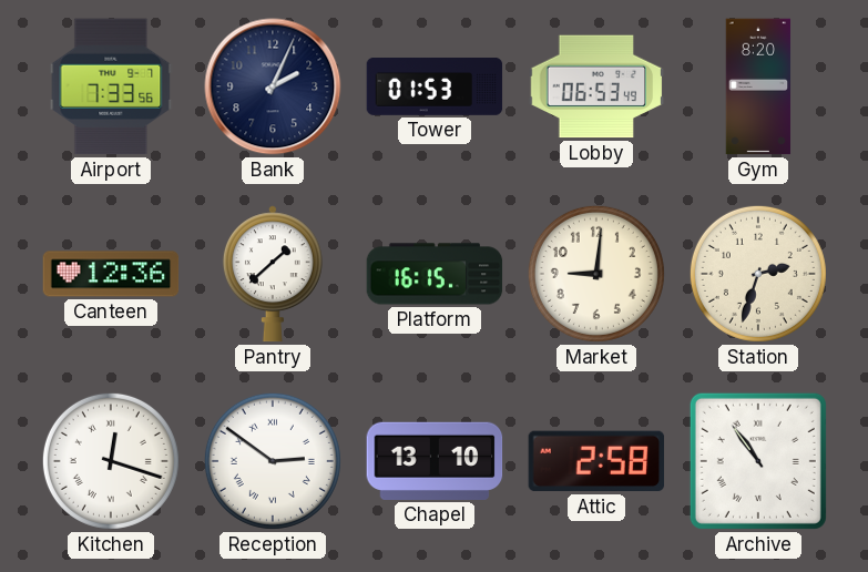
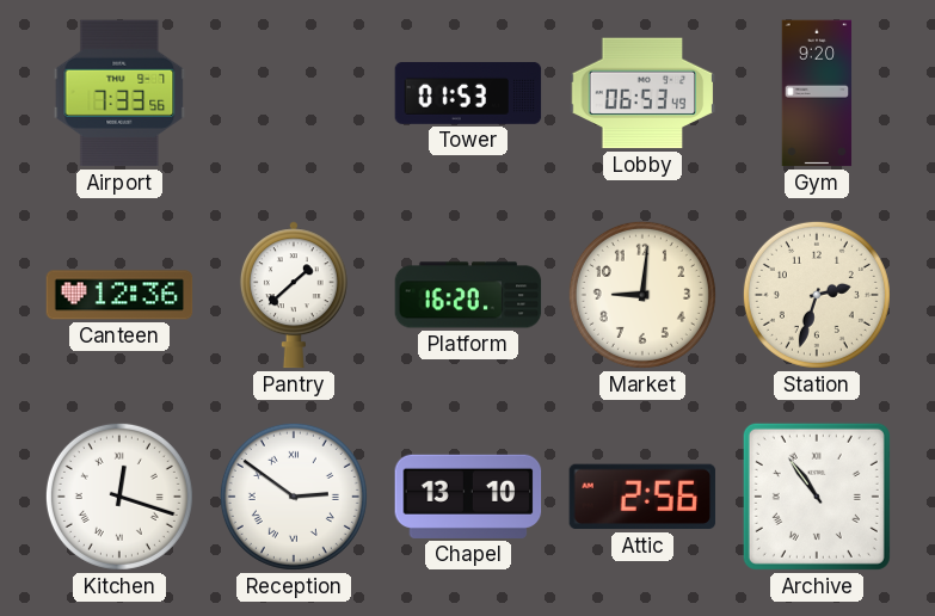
Bank: 2:04 -> none
Gym: 8:20 -> 9:20
Platform: 16:15 -> 16:20
Attic: 2:58 -> 2:56
